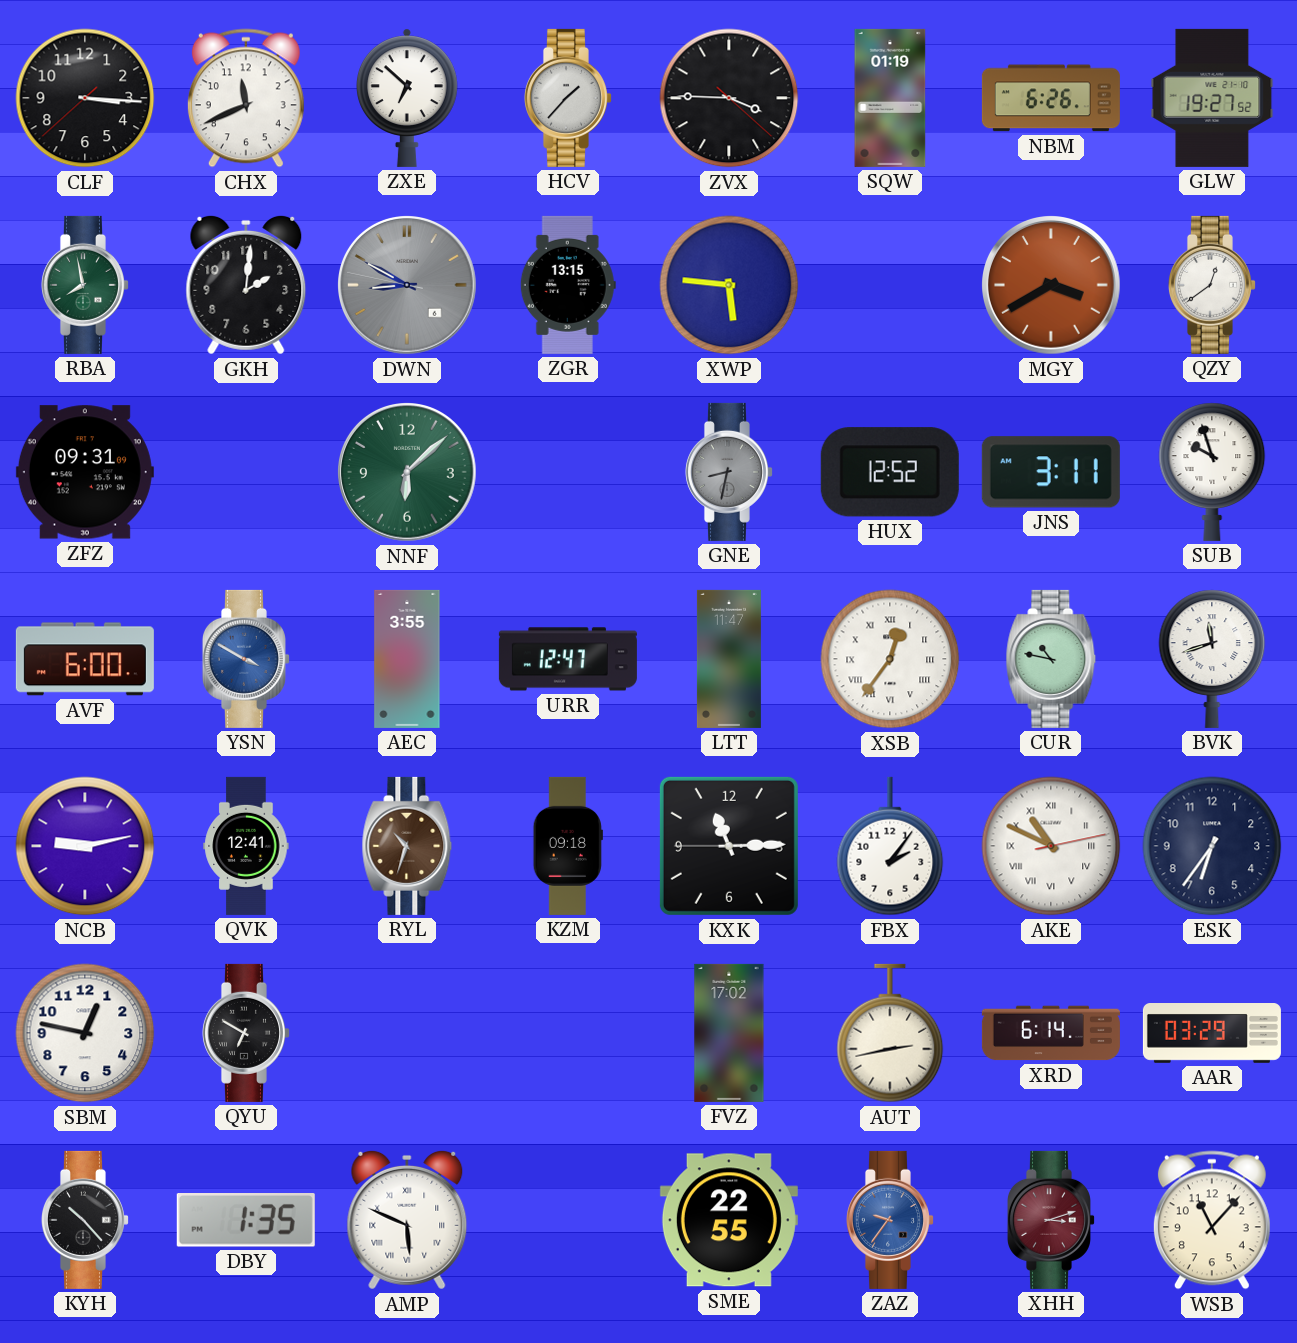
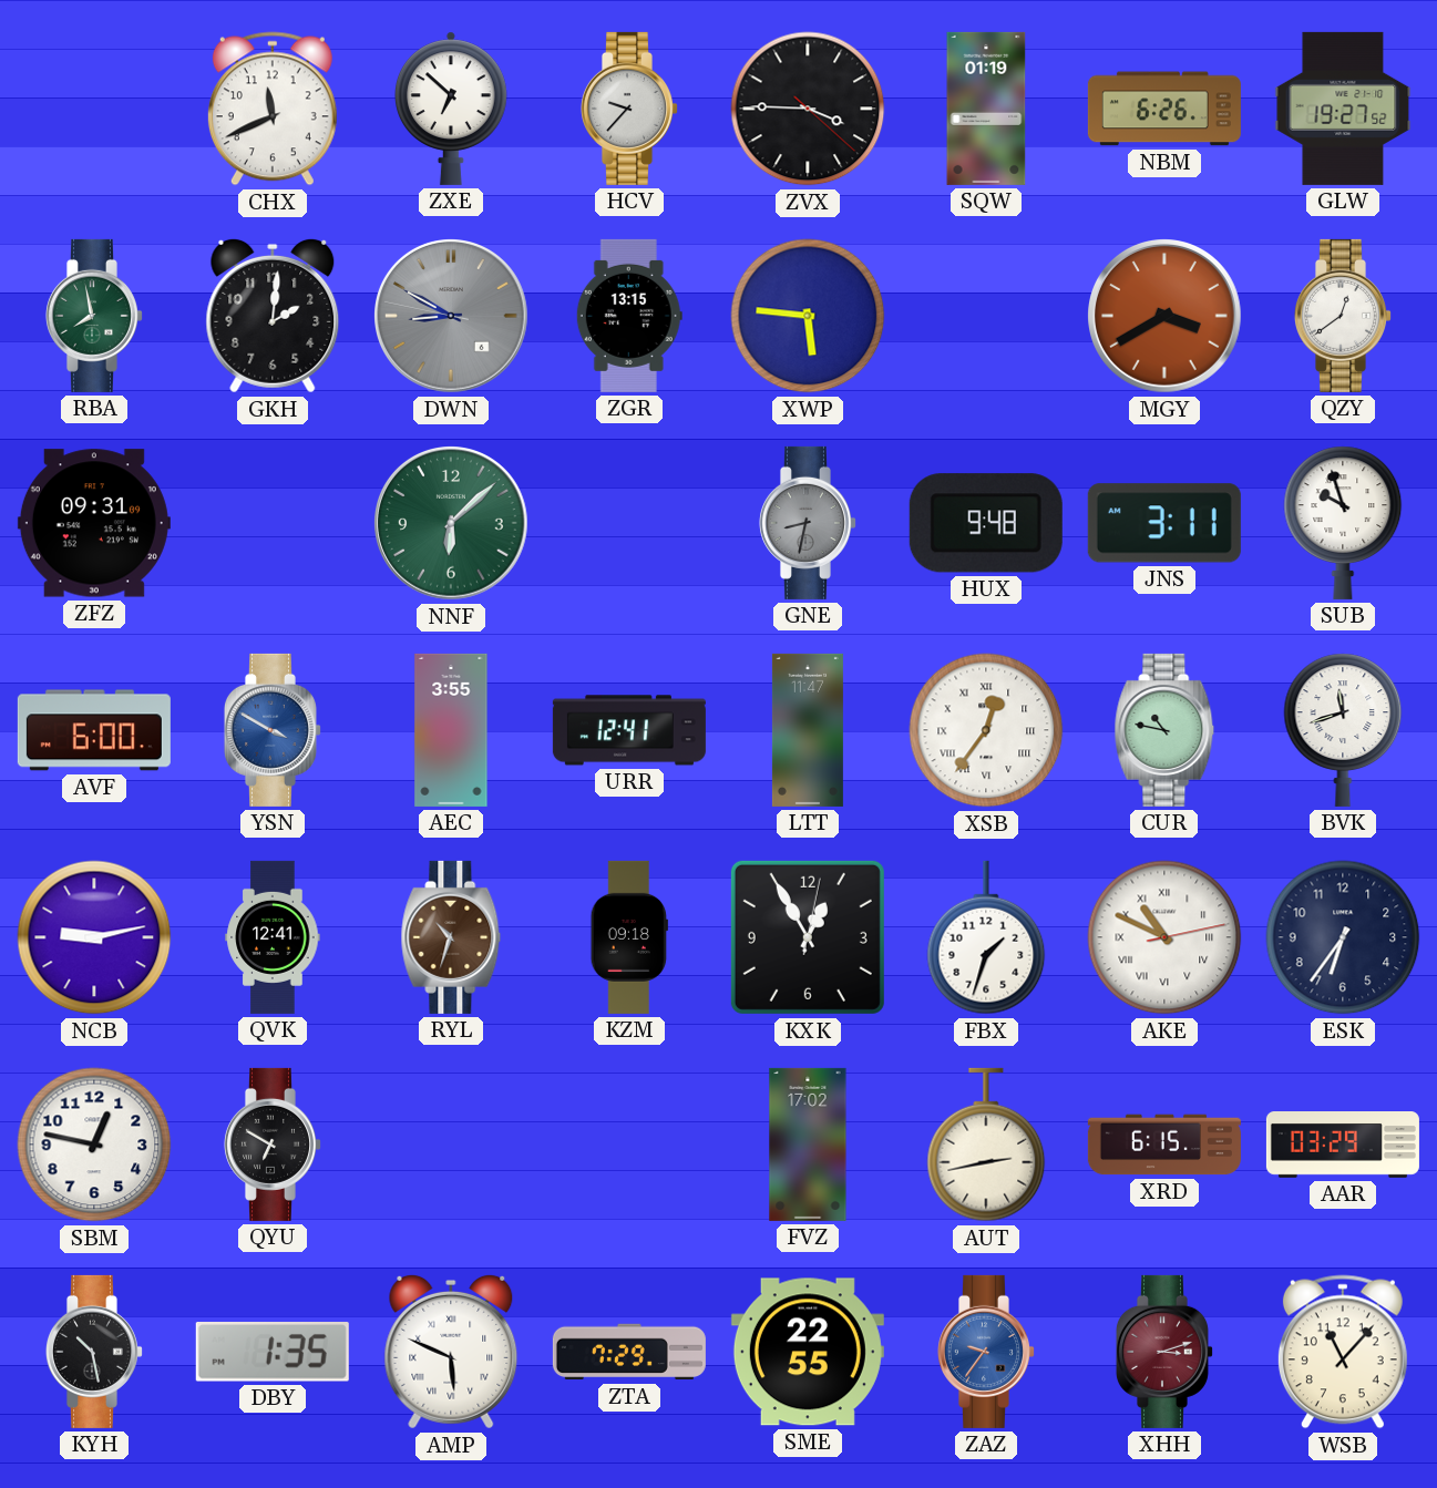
CLF: 3:15 -> none
HCV: 1:37 -> 9:37
HUX: 12:52 -> 9:48
URR: 12:47 -> 12:41
KXK: 11:14 -> 12:55
FBX: 2:06 -> 1:33
XRD: 6:14 -> 6:15
KYH: 10:23 -> 10:28
ZTA: none -> 7:29
